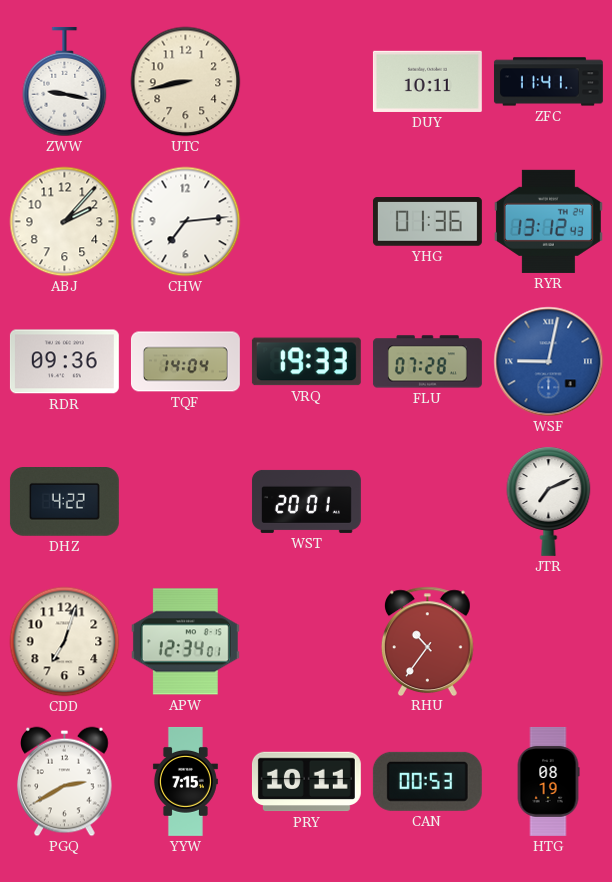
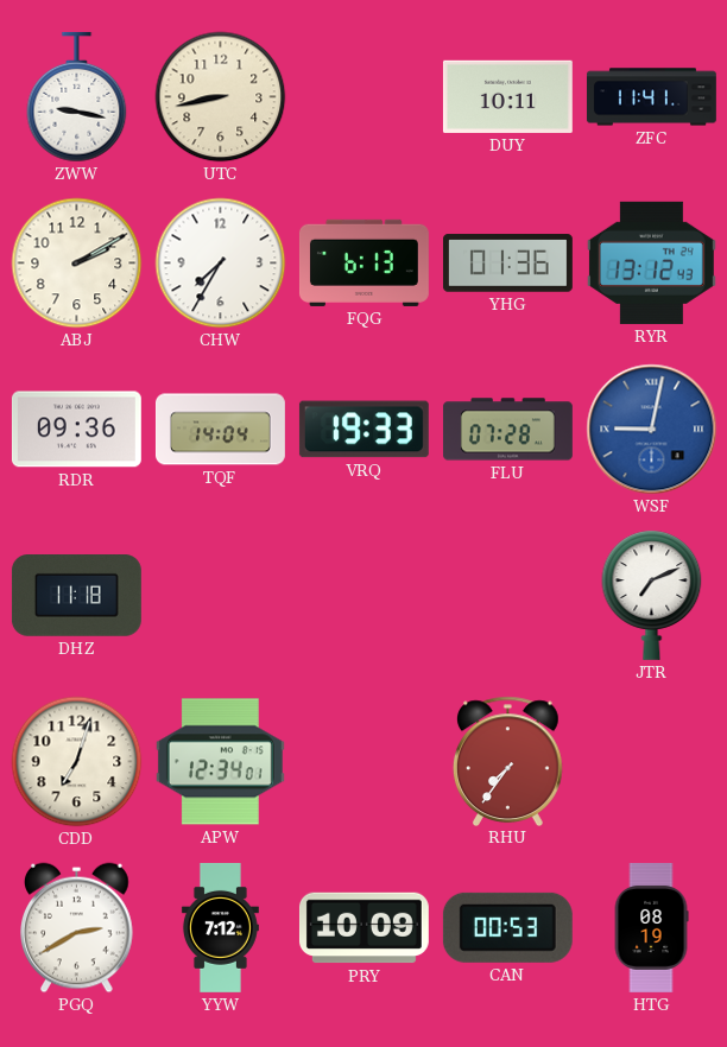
ABJ: 2:07 -> 2:10
CHW: 7:14 -> 7:35
FQG: none -> 6:13
DHZ: 4:22 -> 11:18
WST: 20:01 -> none
RHU: 10:36 -> 7:36
YYW: 7:15 -> 7:12
PRY: 10:11 -> 10:09
